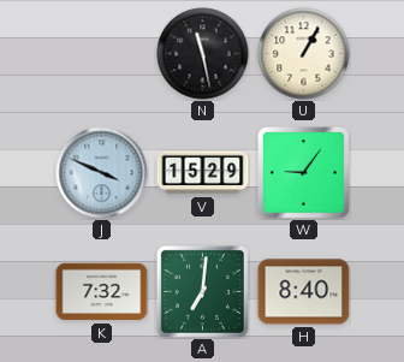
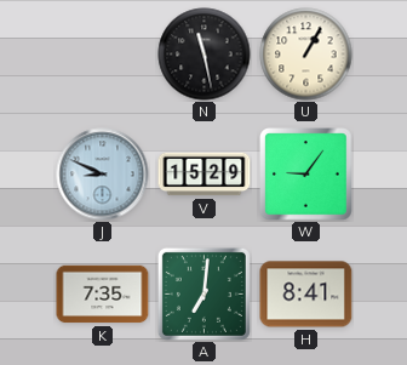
J: 3:49 -> 8:49
K: 7:32 -> 7:35
H: 8:40 -> 8:41
